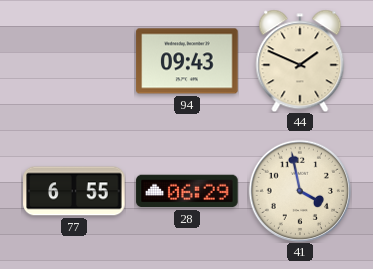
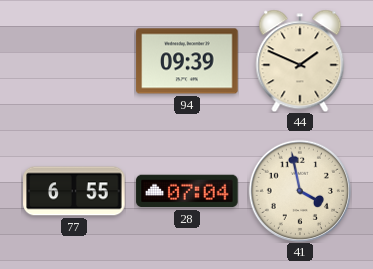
94: 09:43 -> 09:39
28: 06:29 -> 07:04
